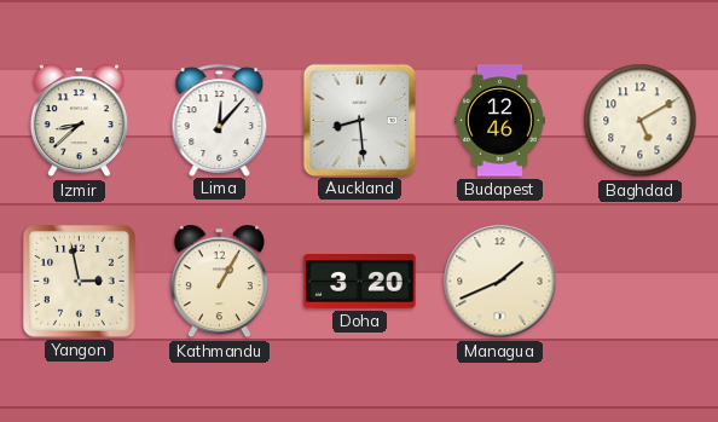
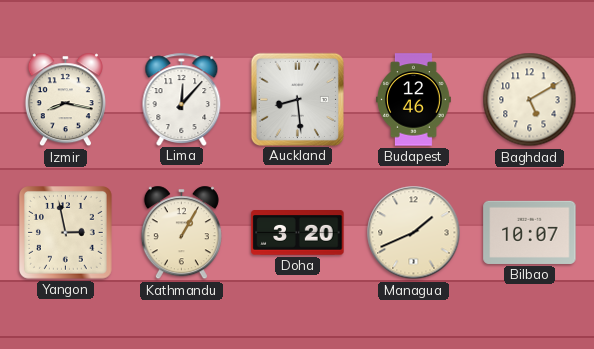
Izmir: 8:38 -> 8:17
Bilbao: none -> 10:07
